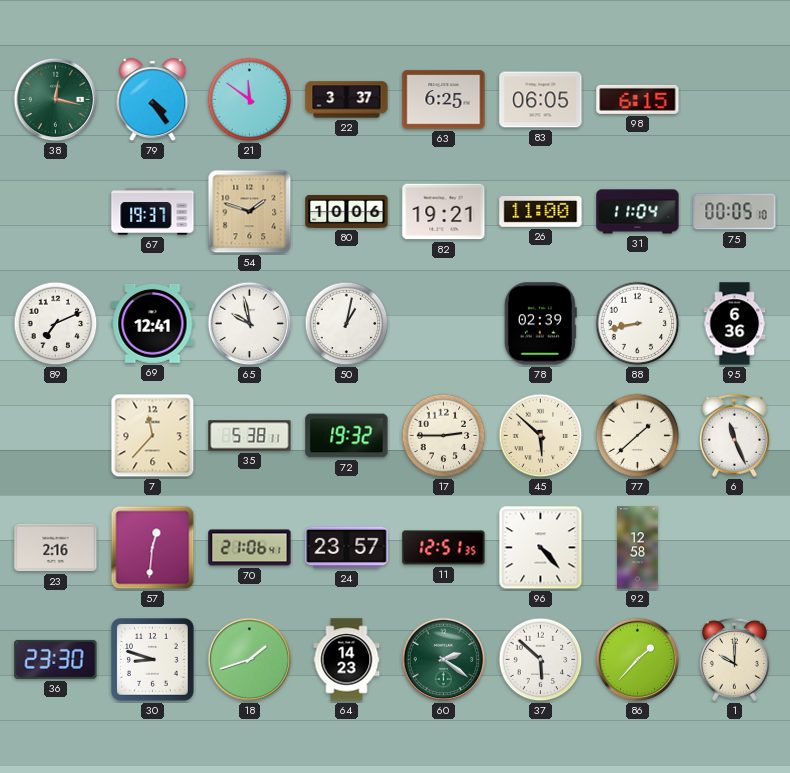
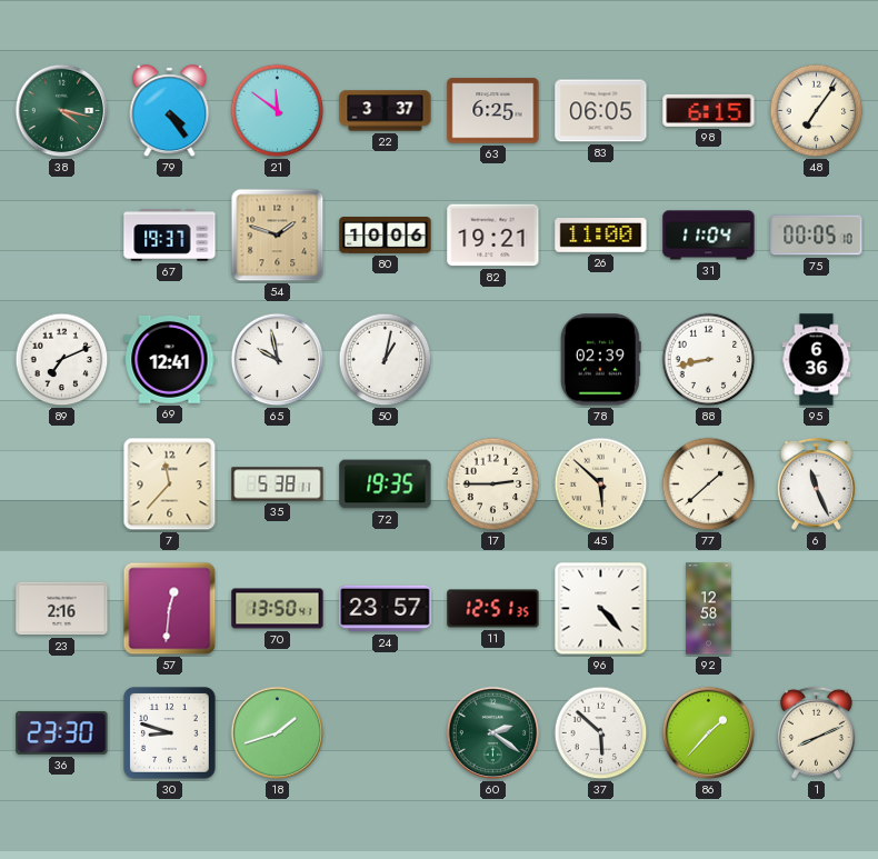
38: 12:17 -> 4:17
48: none -> 7:06
72: 19:32 -> 19:35
70: 21:06 -> 13:50
64: 14:23 -> none
1: 10:00 -> 8:11
